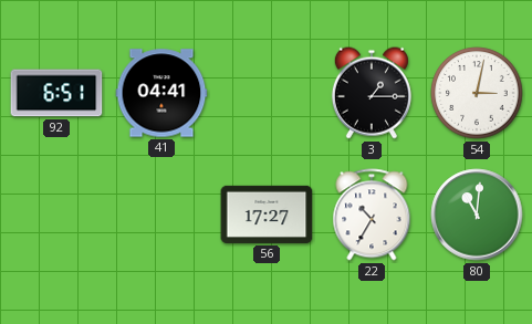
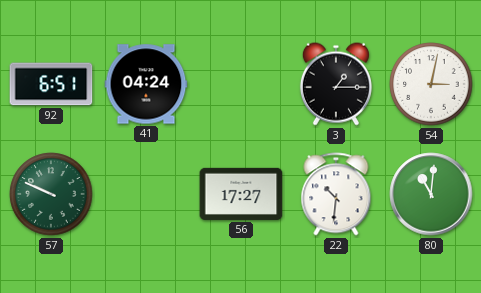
41: 04:41 -> 04:24
57: none -> 9:49
22: 10:35 -> 10:31
